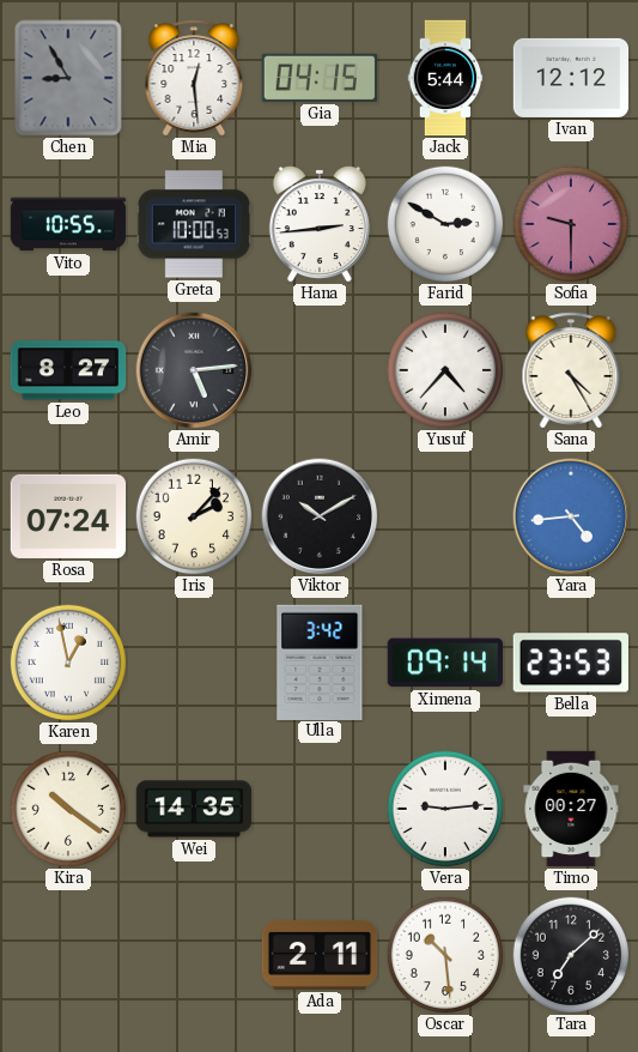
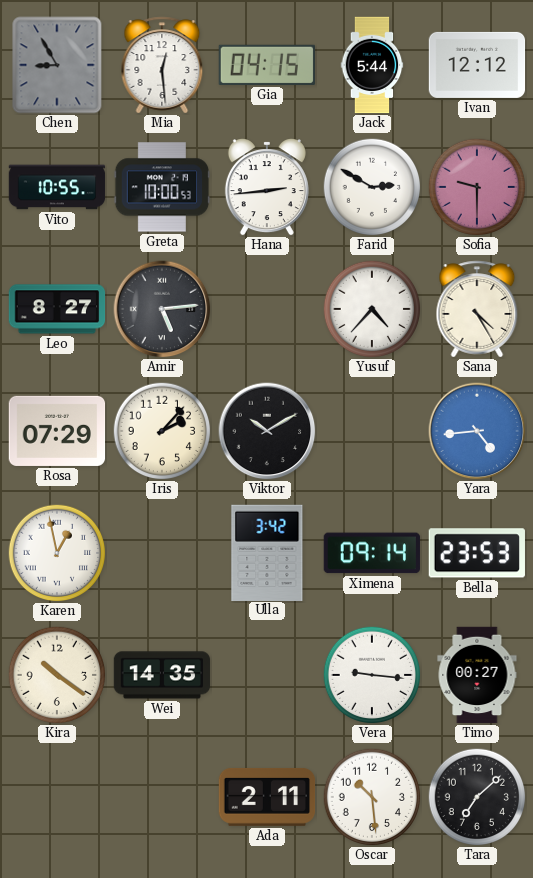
Rosa: 07:24 -> 07:29
Vera: 9:14 -> 9:16
